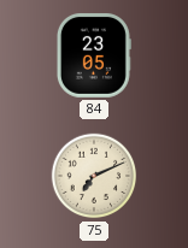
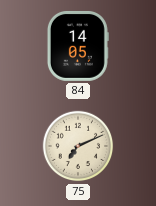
84: 23:05 -> 14:05
